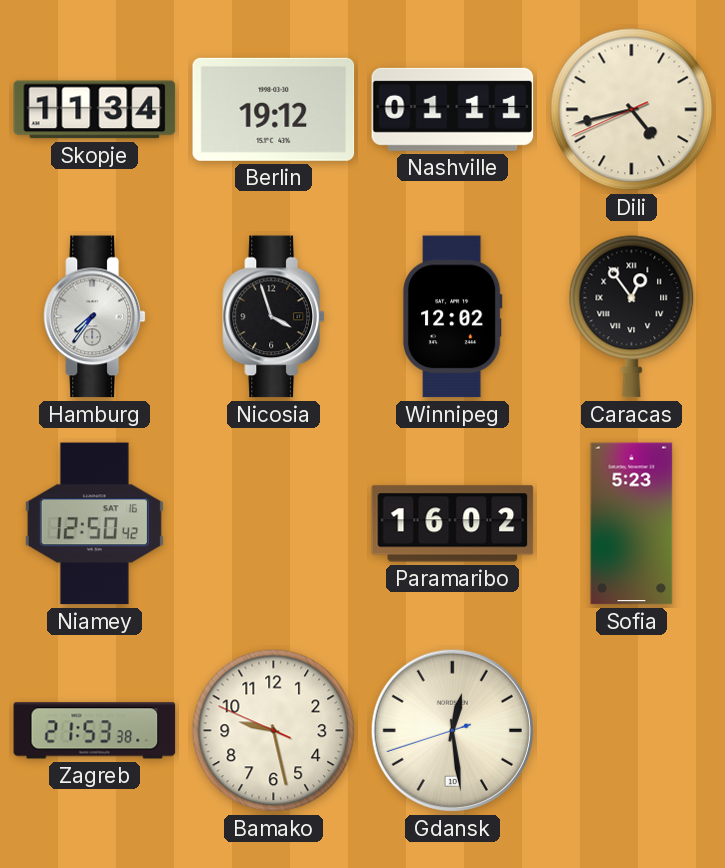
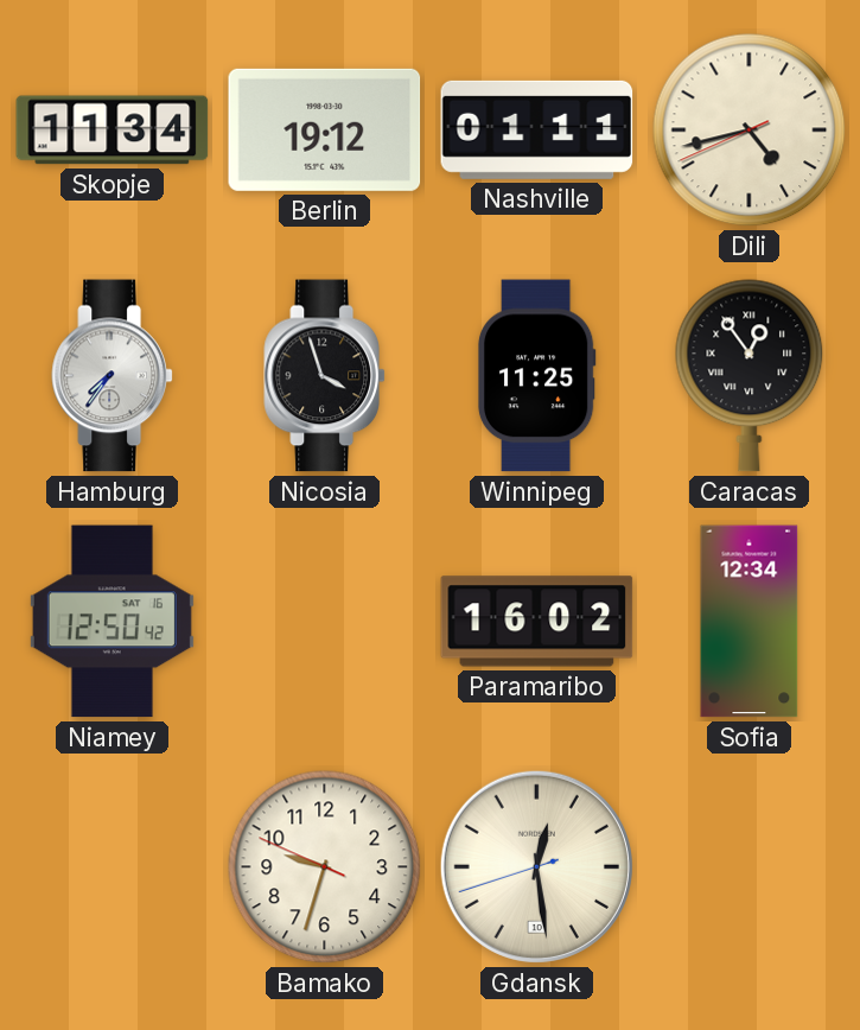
Winnipeg: 12:02 -> 11:25
Sofia: 5:23 -> 12:34
Zagreb: 21:53 -> none
Bamako: 9:27 -> 9:32
